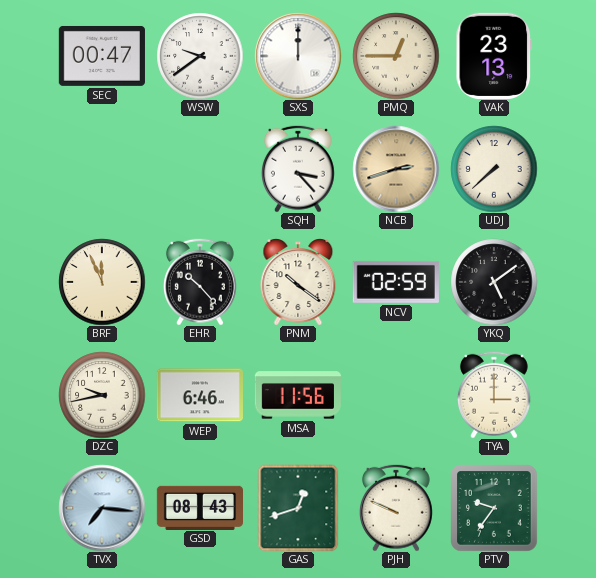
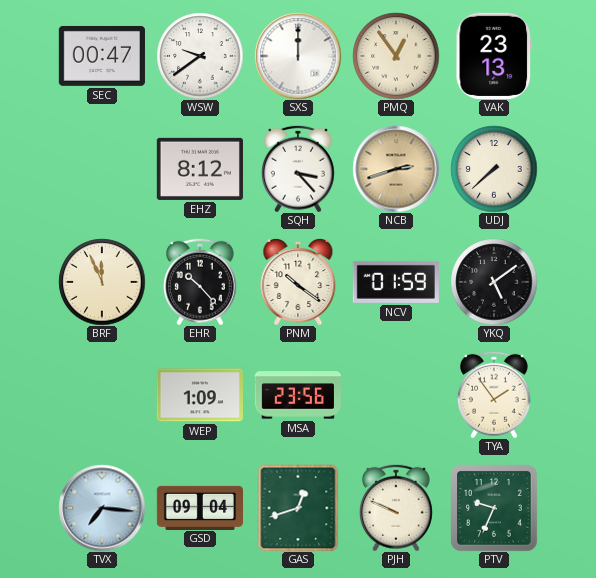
PMQ: 12:45 -> 12:54
EHZ: none -> 8:12
NCV: 02:59 -> 01:59
DZC: 9:43 -> none
WEP: 6:46 -> 1:09
MSA: 11:56 -> 23:56
TYA: 3:00 -> 1:54
GSD: 08:43 -> 09:04
PTV: 9:36 -> 9:34
